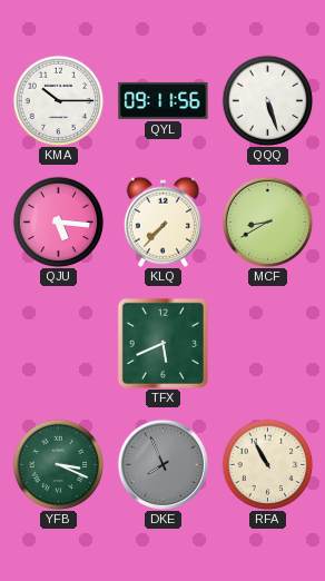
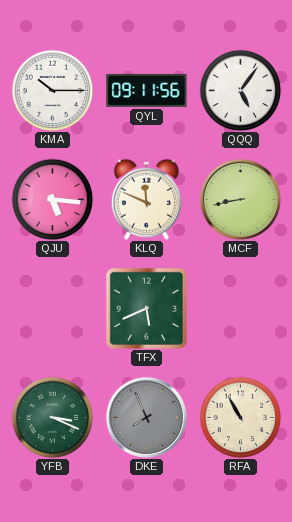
QQQ: 5:27 -> 5:06
KLQ: 7:37 -> 11:49
MCF: 8:40 -> 8:43
